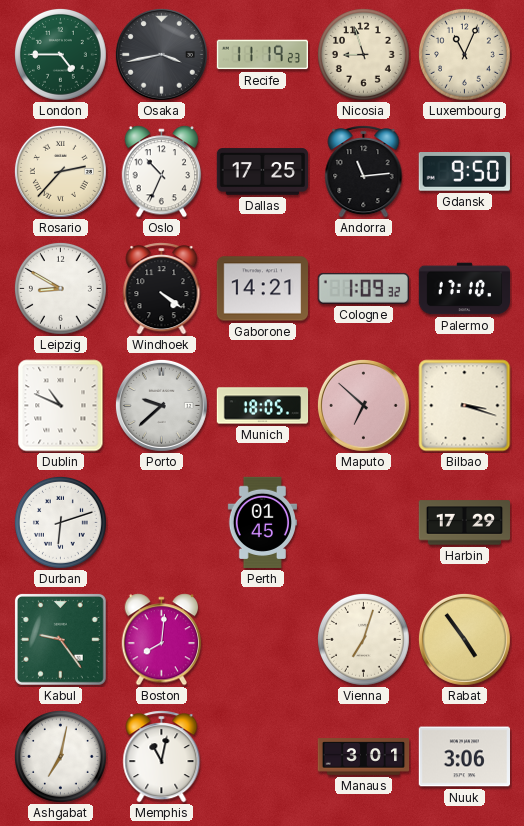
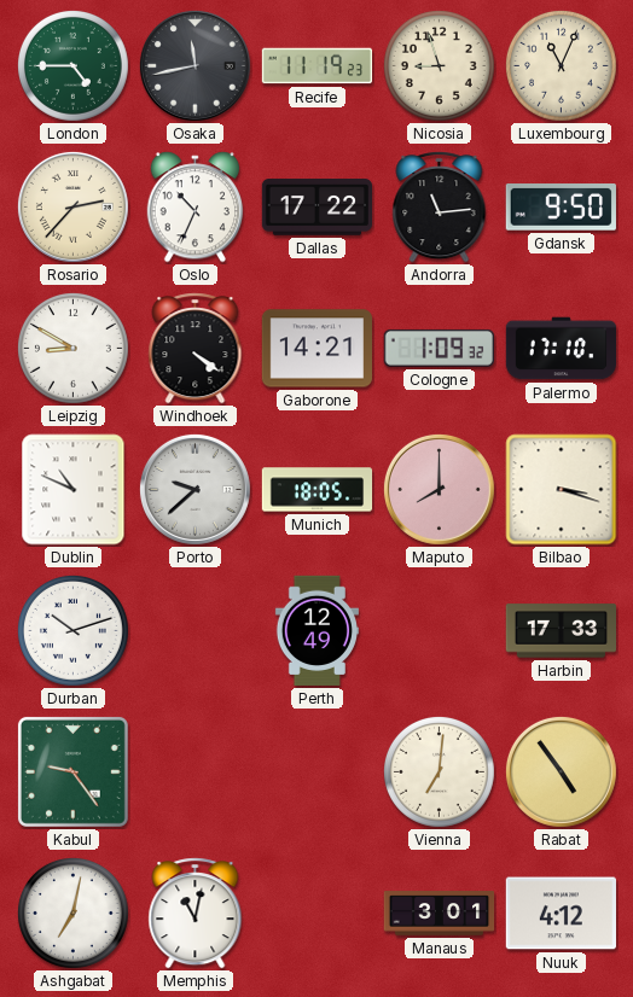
Osaka: 3:43 -> 11:43
Dallas: 17:25 -> 17:22
Maputo: 6:52 -> 8:00
Durban: 6:12 -> 10:12
Perth: 01:45 -> 12:49
Harbin: 17:29 -> 17:33
Boston: 8:01 -> none
Vienna: 7:03 -> 7:01
Nuuk: 3:06 -> 4:12
